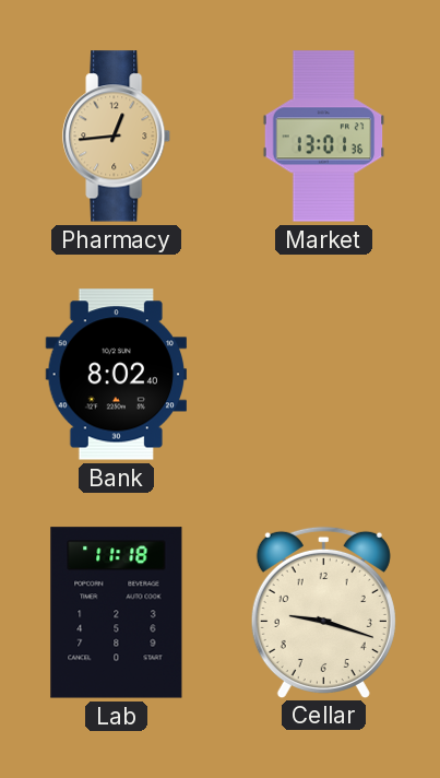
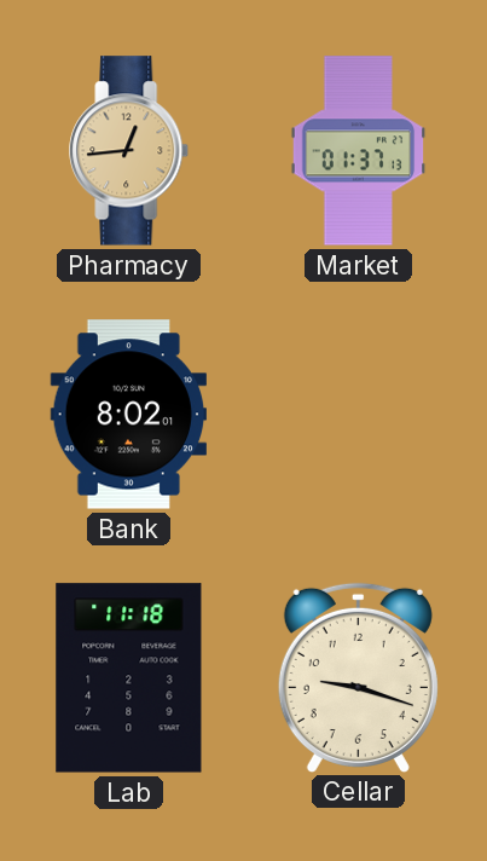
Market: 13:01 -> 01:37
Bank: 8:02:40 -> 8:02:01
